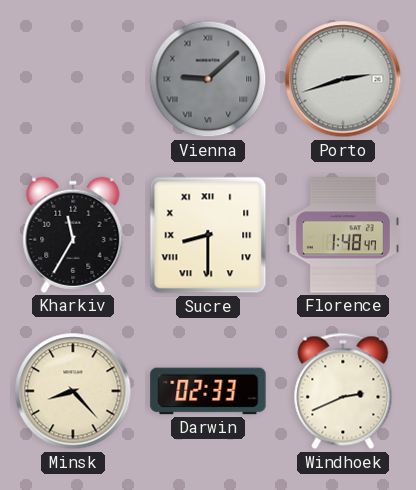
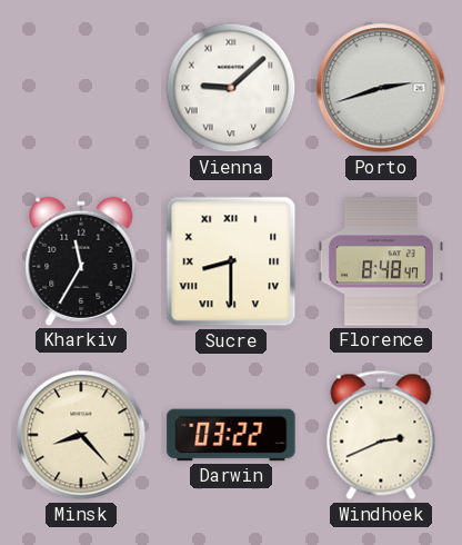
Vienna dial: grey -> white
Florence: 1:48 -> 8:48
Darwin: 02:33 -> 03:22
